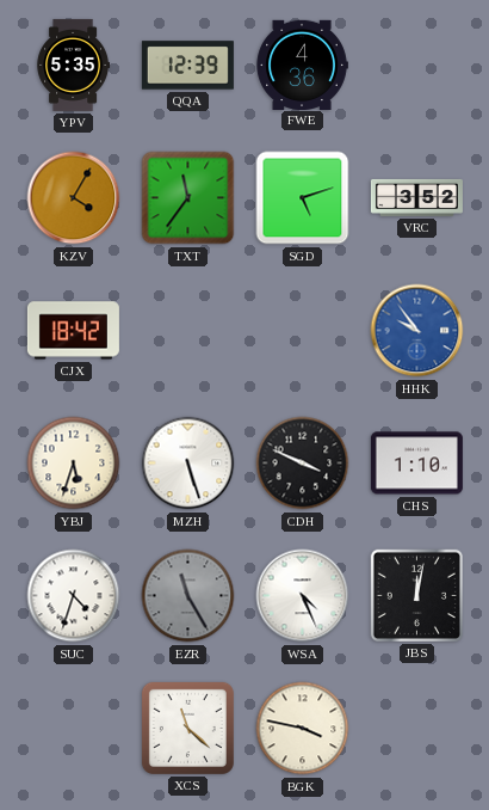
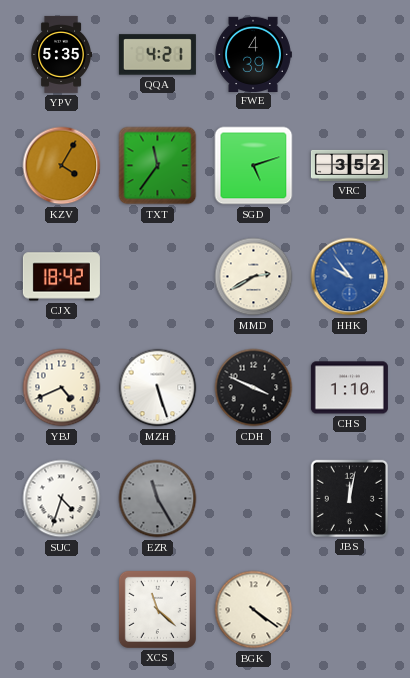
QQA: 12:39 -> 4:21
FWE: 4:36 -> 4:39
MMD: none -> 2:40
YBJ: 5:33 -> 4:41
WSA: 4:26 -> none
BGK: 3:47 -> 4:21
